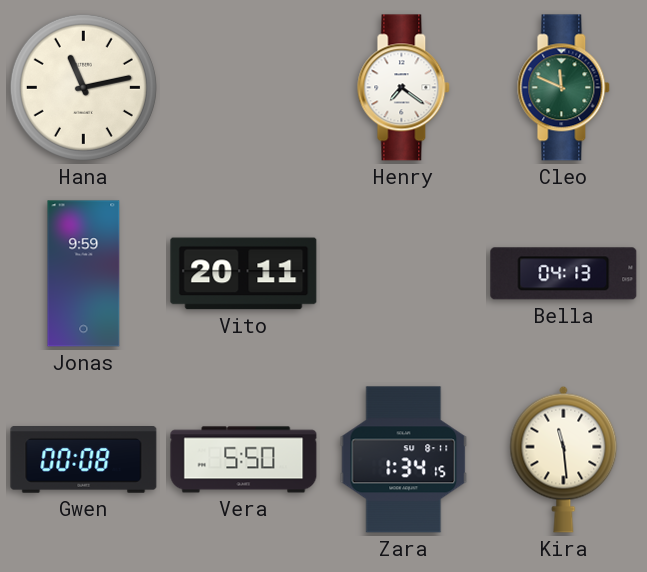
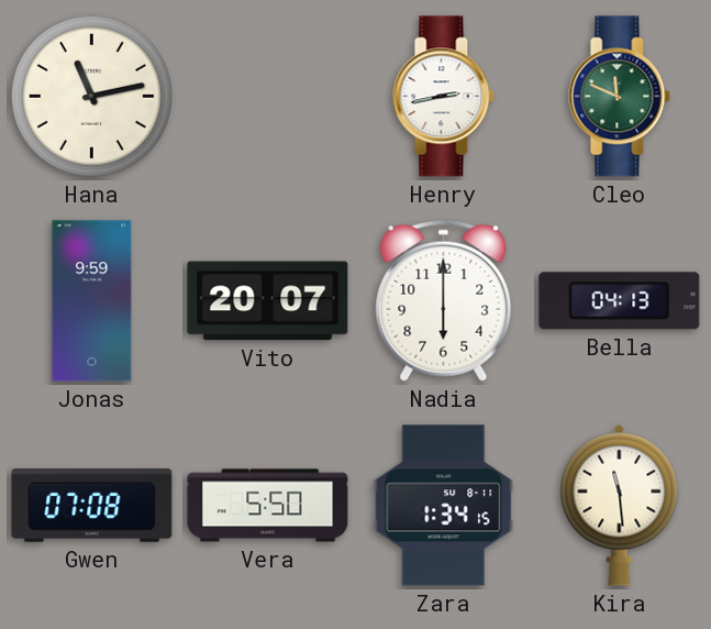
Henry: 7:21 -> 2:43
Vito: 20:11 -> 20:07
Nadia: none -> 6:00
Gwen: 00:08 -> 07:08
